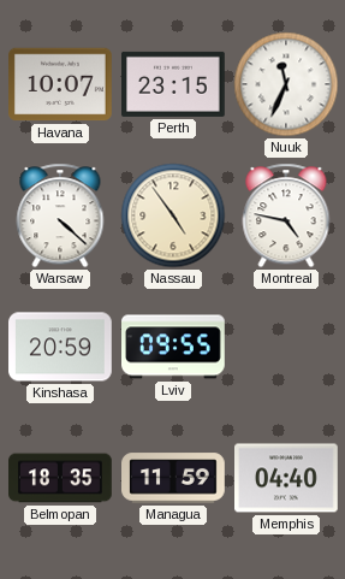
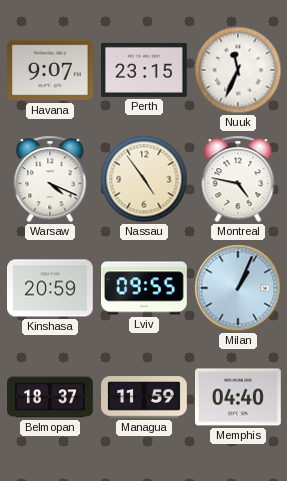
Havana: 10:07 -> 9:07
Warsaw: 4:22 -> 4:19
Milan: none -> 1:04
Belmopan: 18:35 -> 18:37
